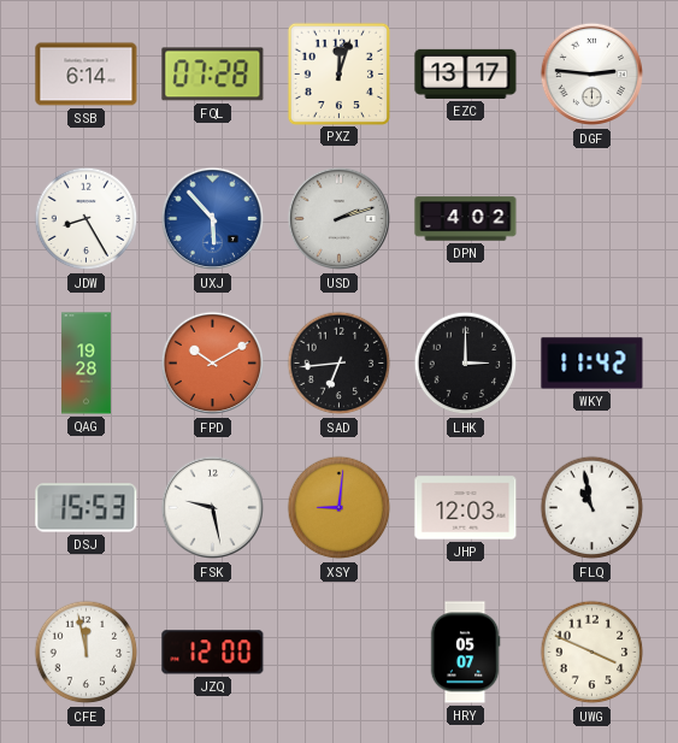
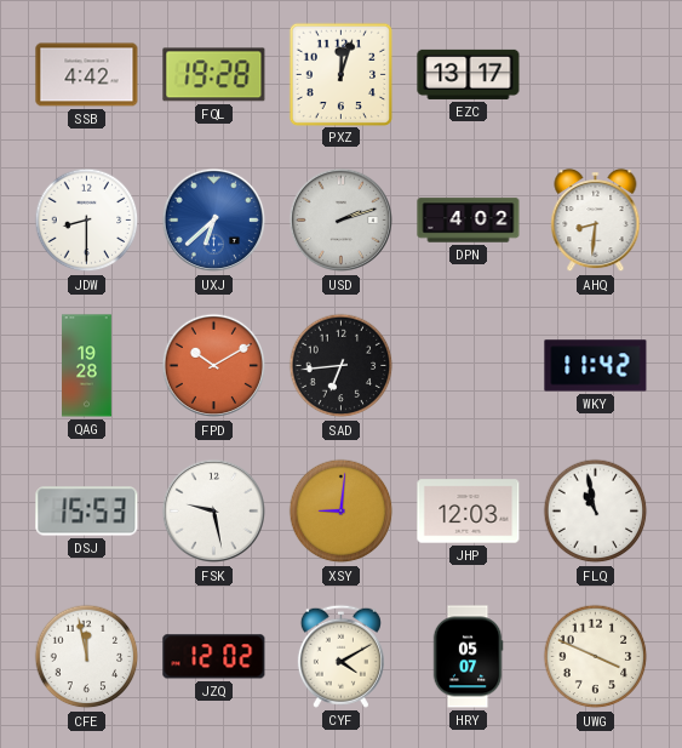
SSB: 6:14 -> 4:42
FQL: 07:28 -> 19:28
DGF: 2:46 -> none
JDW: 8:25 -> 8:30
UXJ: 5:53 -> 6:38
AHQ: none -> 8:31
LHK: 3:00 -> none
JZQ: 12:00 -> 12:02
CYF: none -> 4:10
